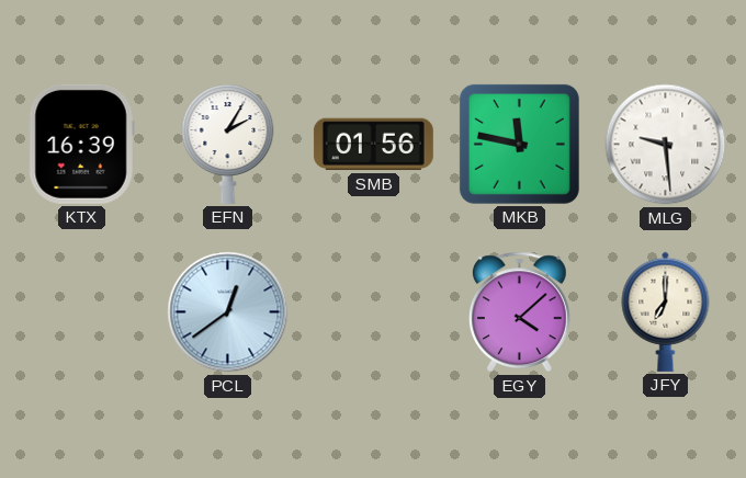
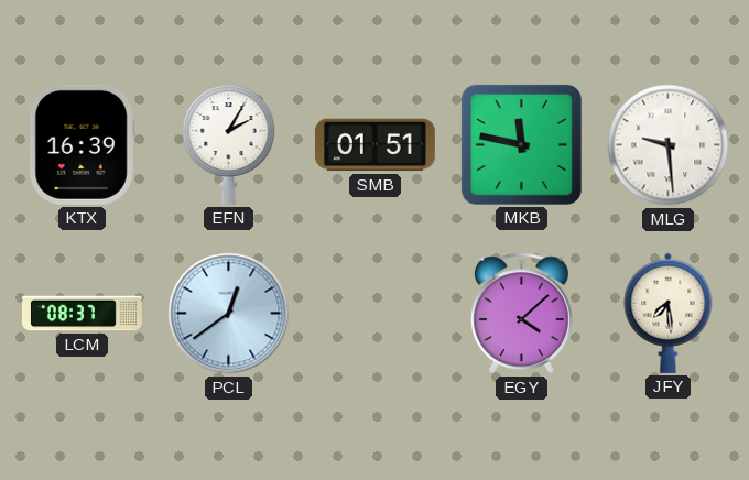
SMB: 01:56 -> 01:51
LCM: none -> 08:37
JFY: 7:00 -> 7:29
